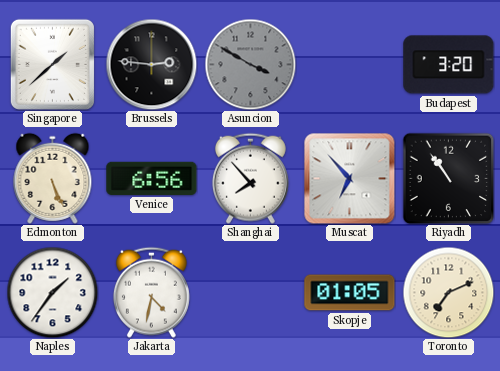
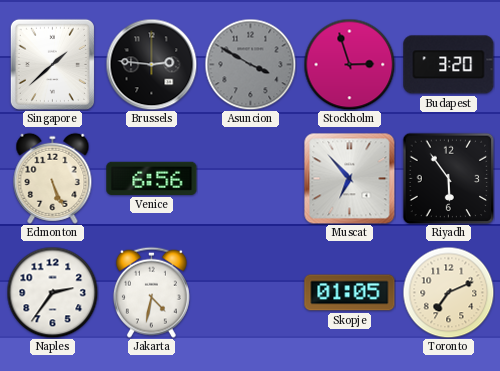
Stockholm: none -> 2:57
Shanghai: 7:53 -> none
Riyadh: 10:54 -> 5:54
Naples: 1:36 -> 2:36
